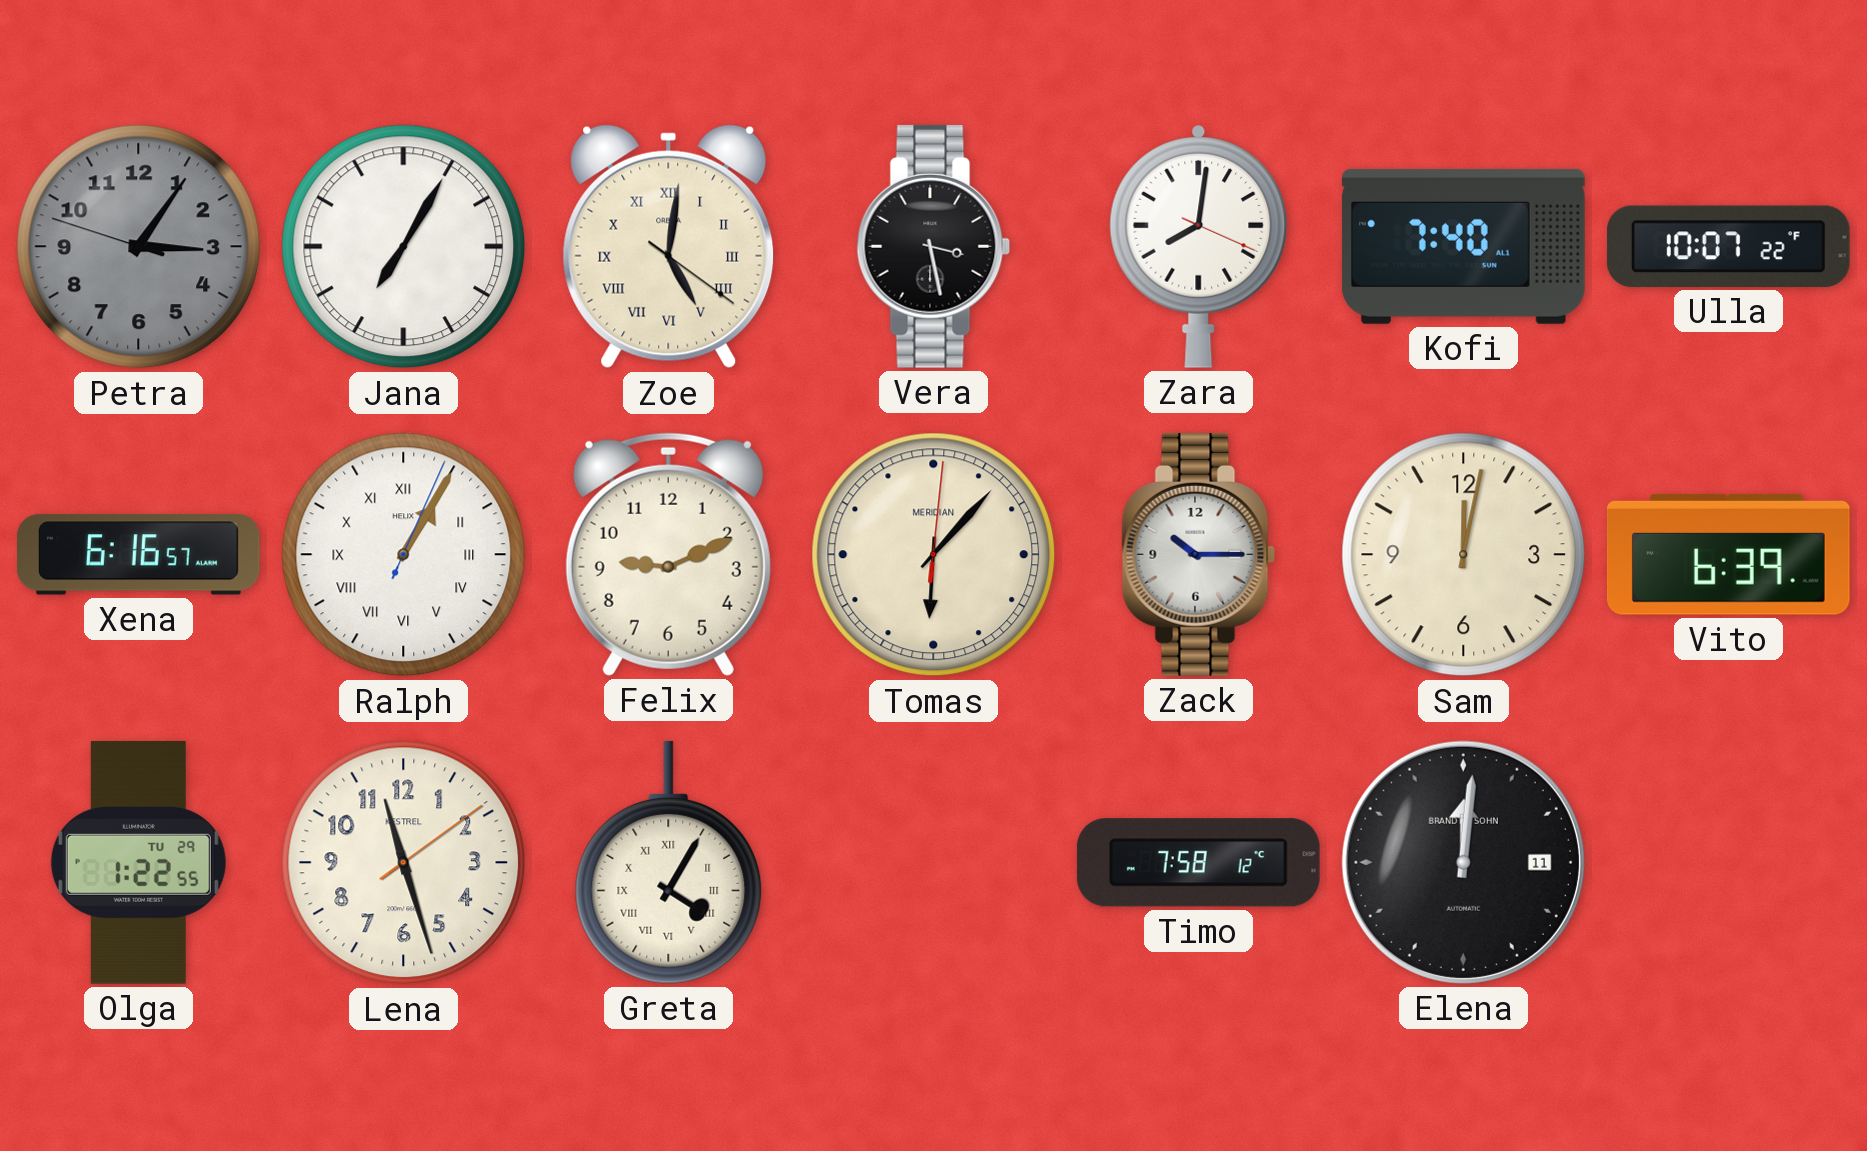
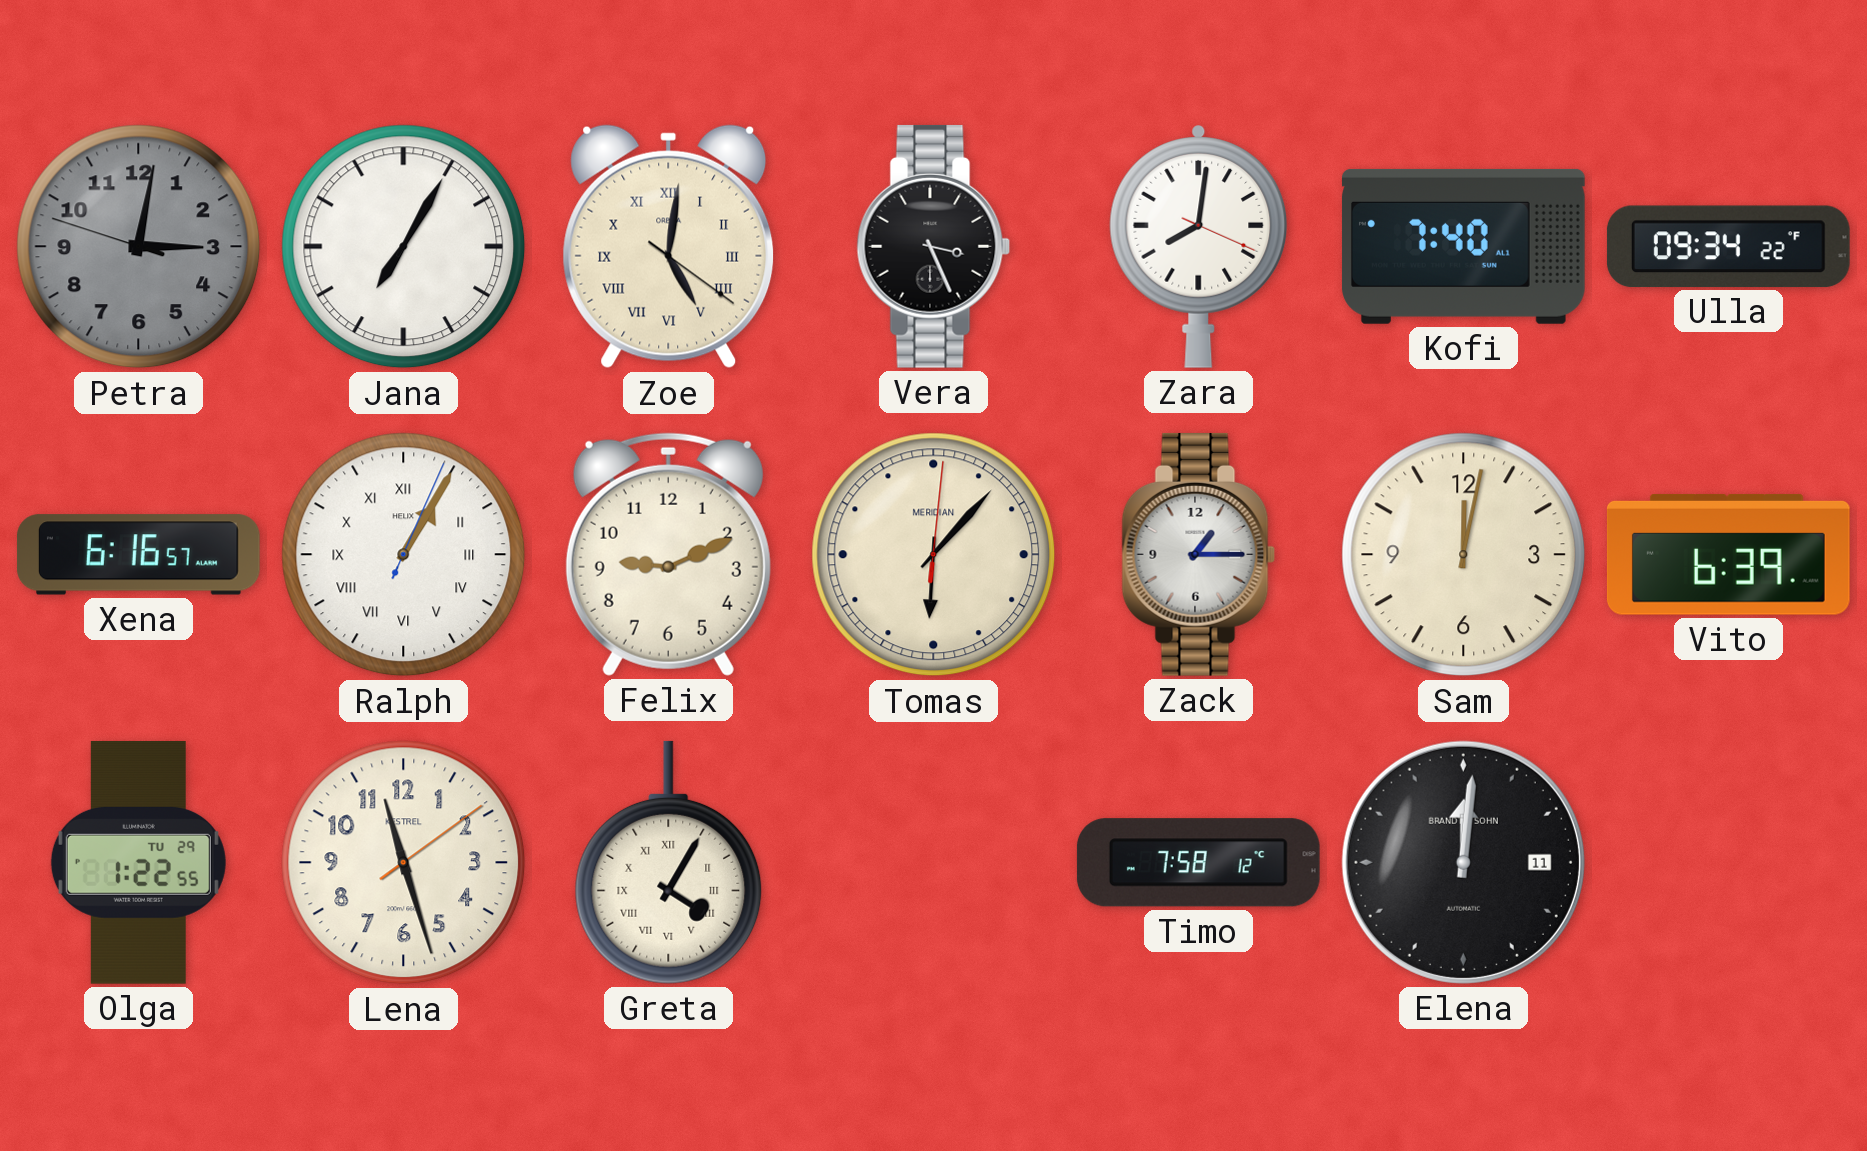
Petra: 3:05 -> 3:01
Vera: 3:28 -> 3:26
Ulla: 10:07 -> 09:34
Zack: 10:15 -> 1:15
